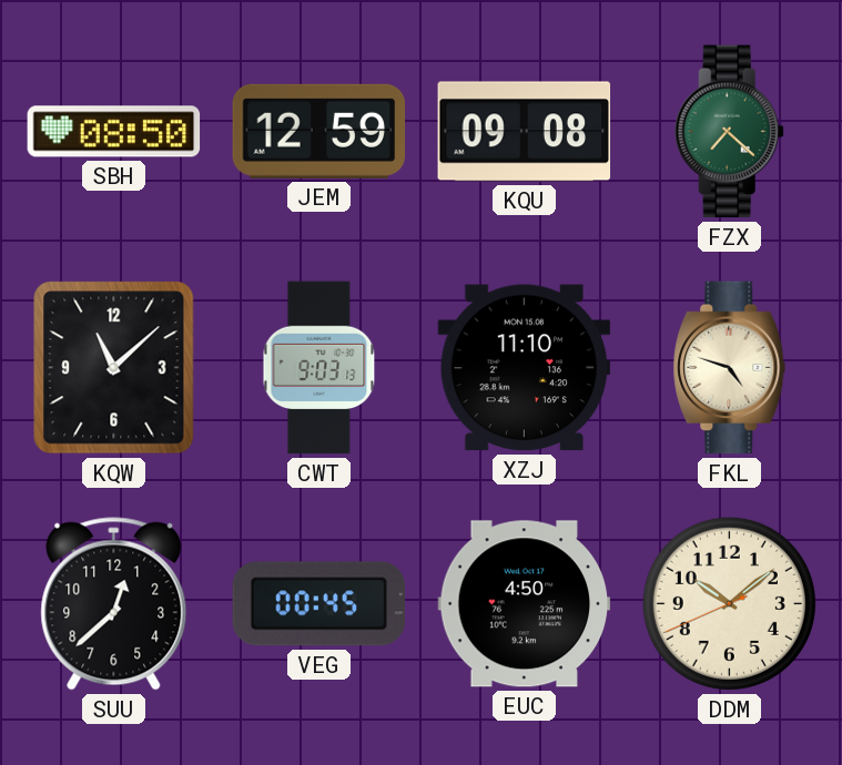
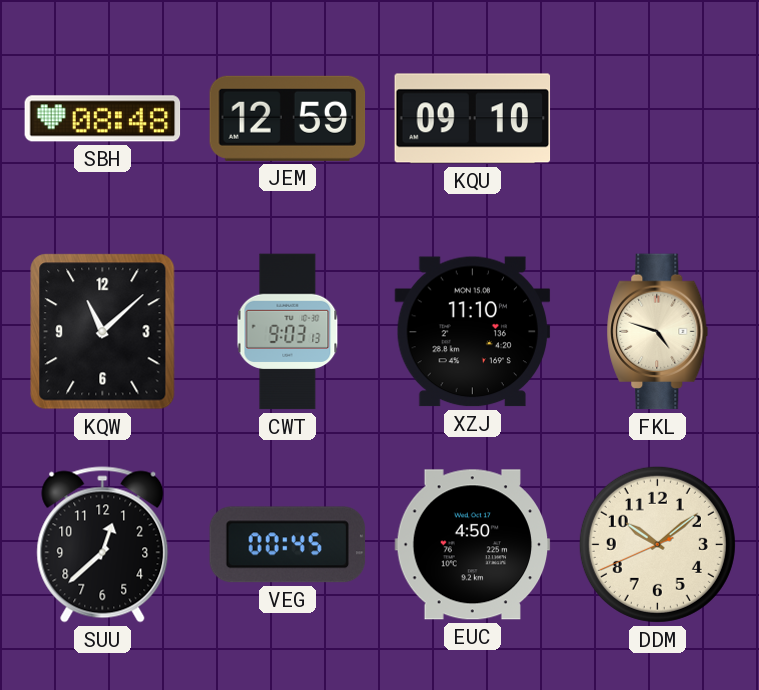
SBH: 08:50 -> 08:48
KQU: 09:08 -> 09:10
FZX: 7:22 -> none
